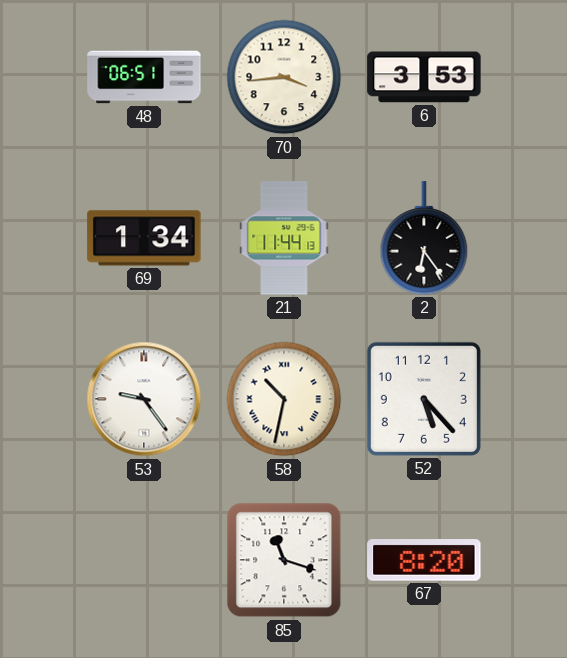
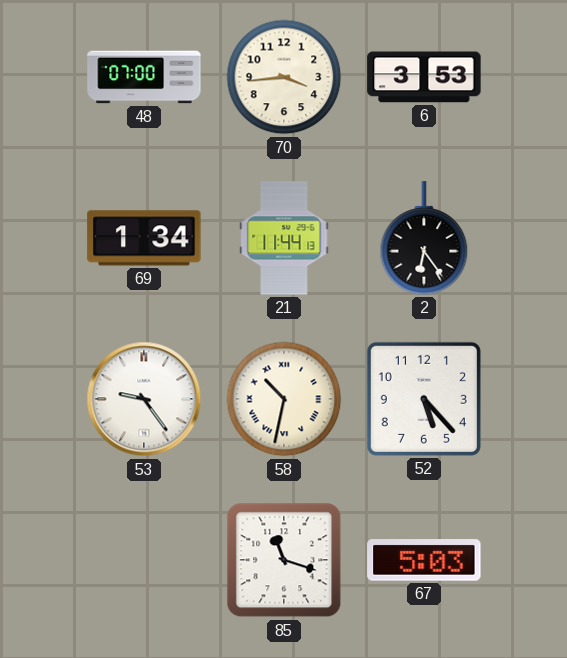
48: 06:51 -> 07:00
67: 8:20 -> 5:03
